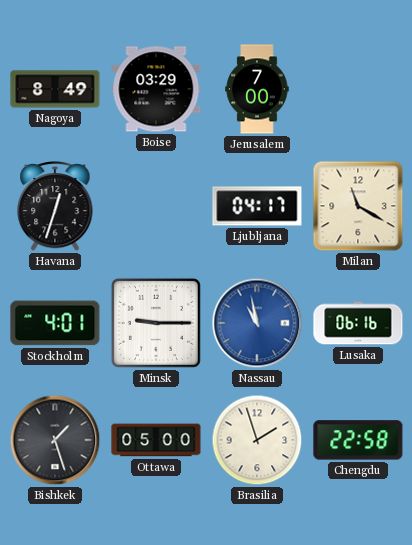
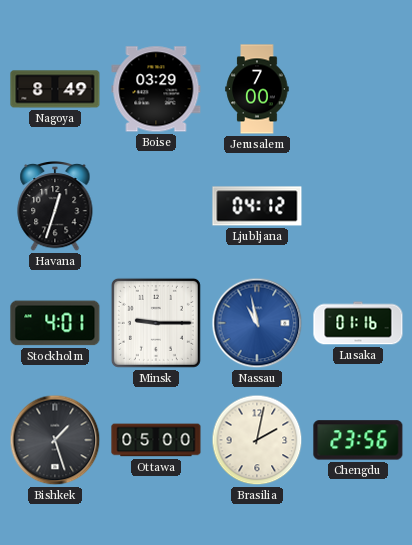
Ljubljana: 04:17 -> 04:12
Milan: 11:20 -> none
Lusaka: 06:16 -> 01:16
Brasilia: 1:57 -> 2:02
Chengdu: 22:58 -> 23:56
